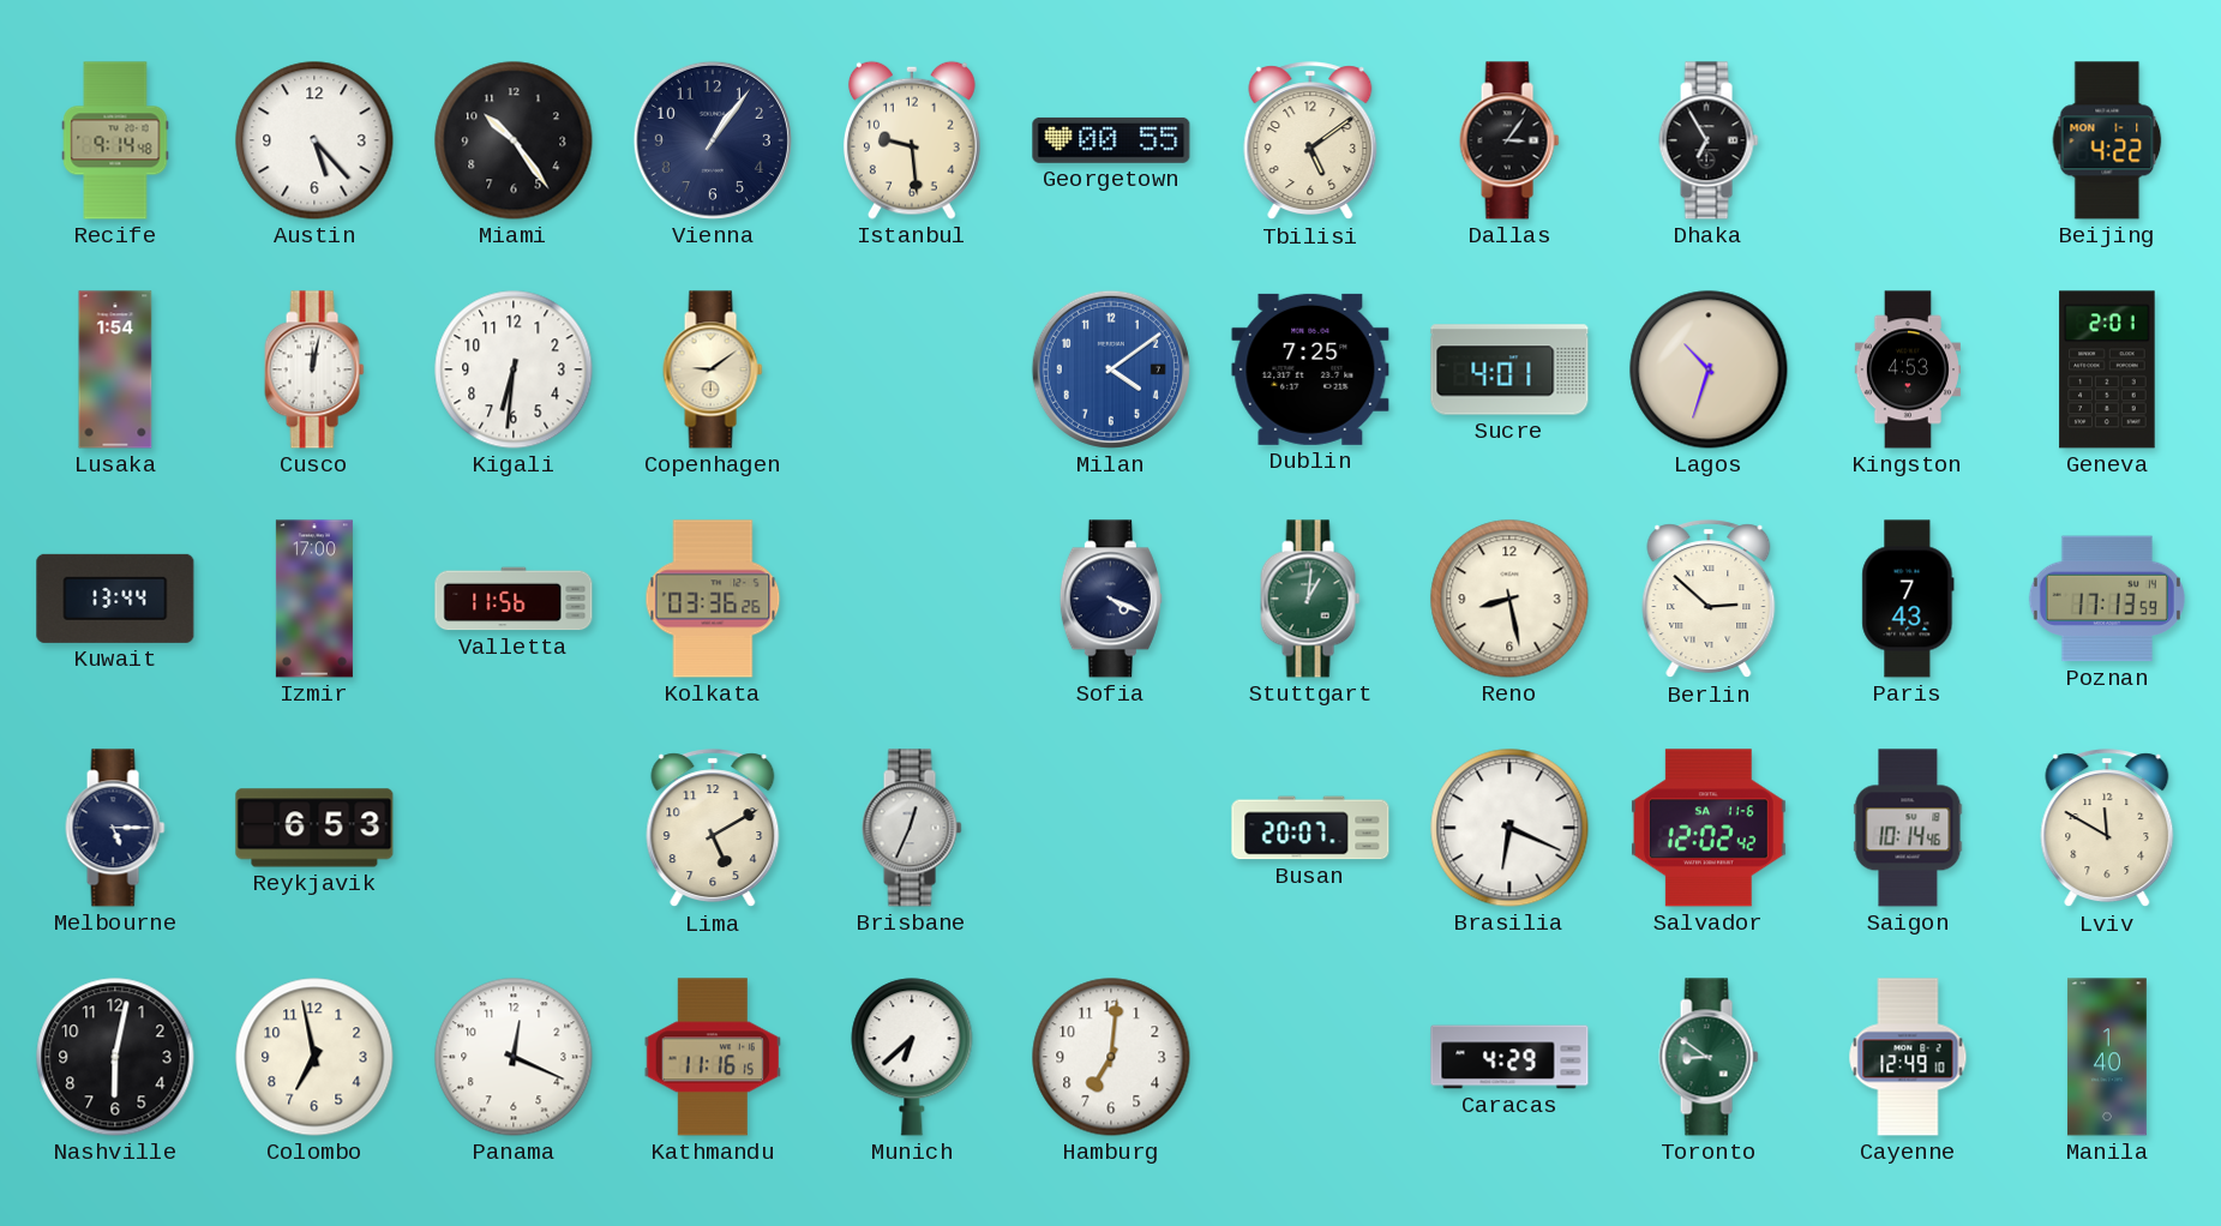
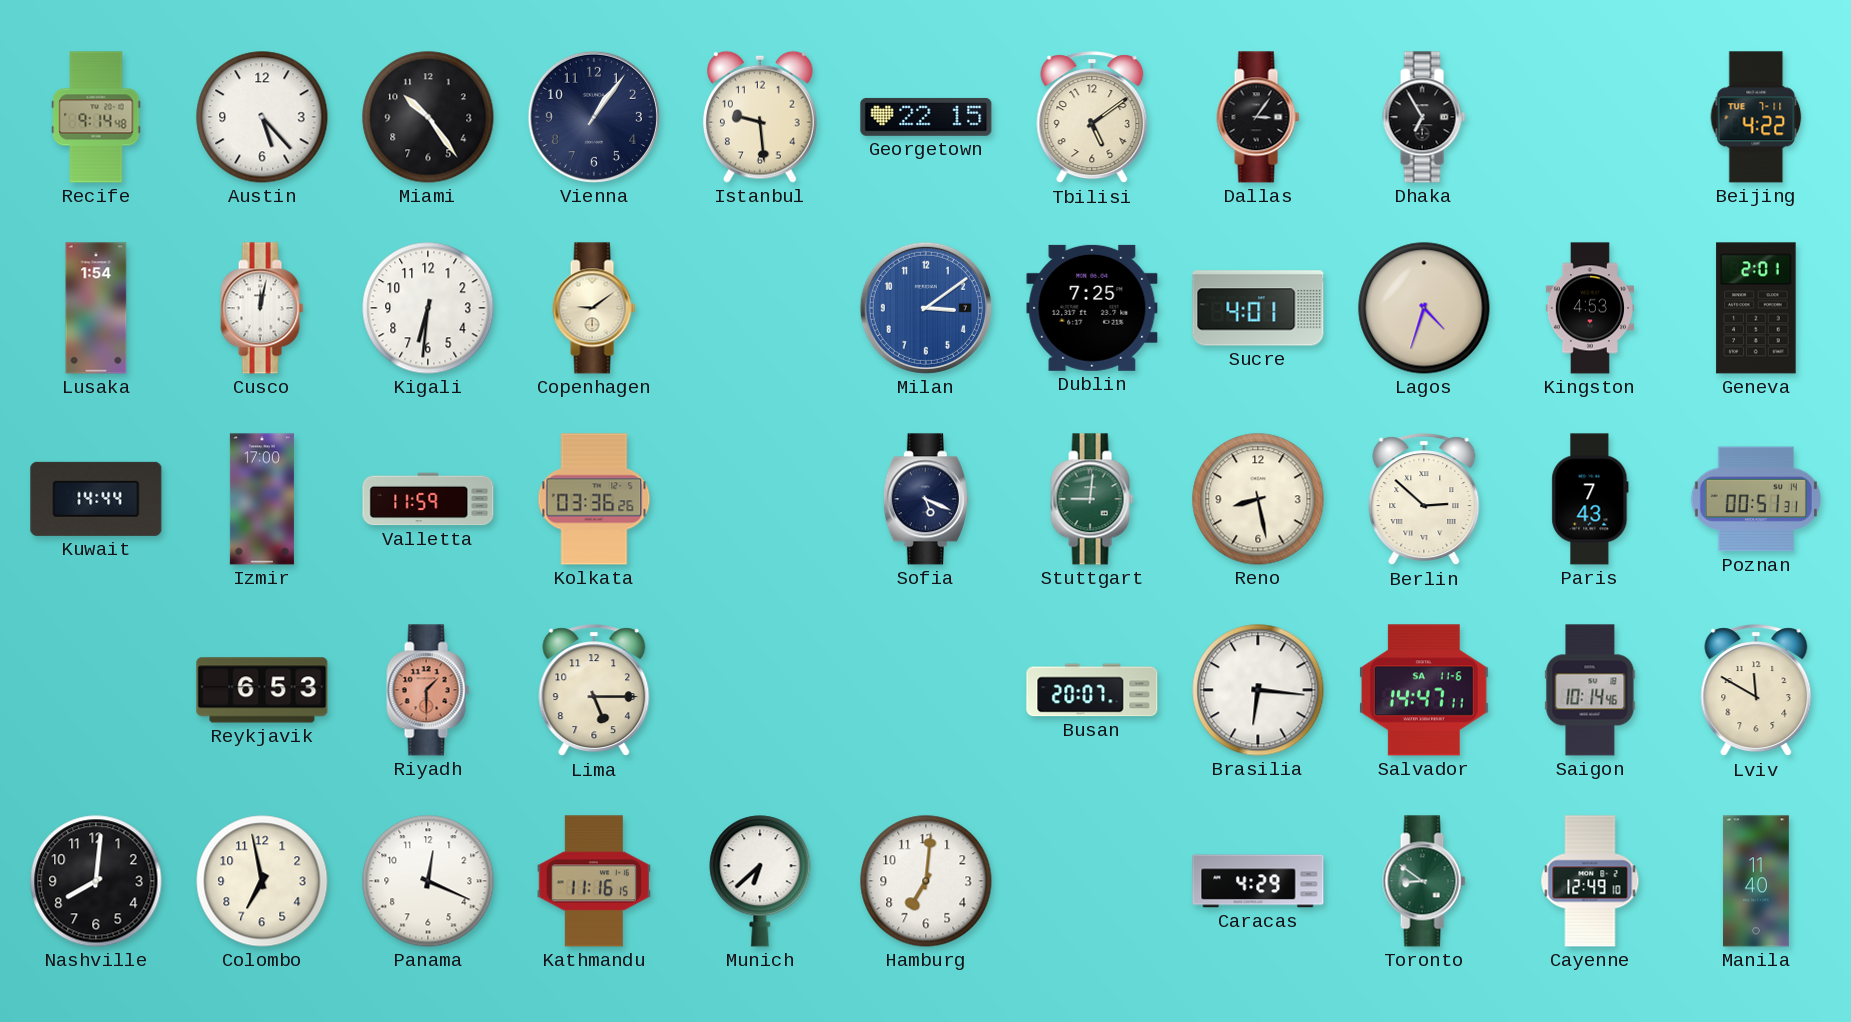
Georgetown: 00:55 -> 22:15
Beijing date: MON 1-1 -> TUE 7-11
Milan: 4:09 -> 3:09
Lagos: 10:33 -> 4:33
Kuwait: 13:44 -> 14:44
Valletta: 11:56 -> 11:59
Sofia: 4:19 -> 5:19
Stuttgart: 1:01 -> 9:01
Poznan: 17:13 -> 00:51
Melbourne: 5:15 -> none
Riyadh: none -> 1:30
Lima: 5:10 -> 5:15
Brisbane: 12:34 -> none
Brasilia: 6:19 -> 6:16
Salvador: 12:02 -> 14:47
Nashville: 6:02 -> 8:01
Manila: 1:40 -> 11:40
